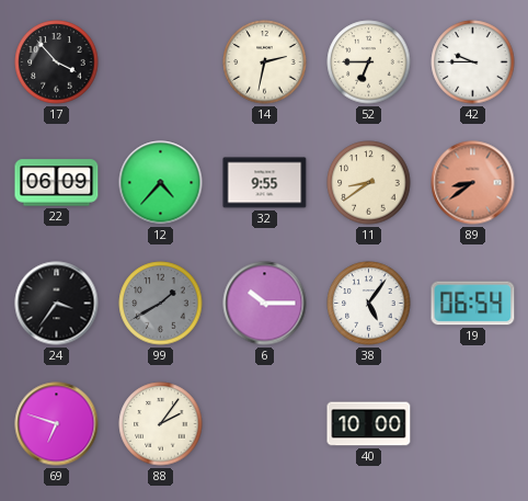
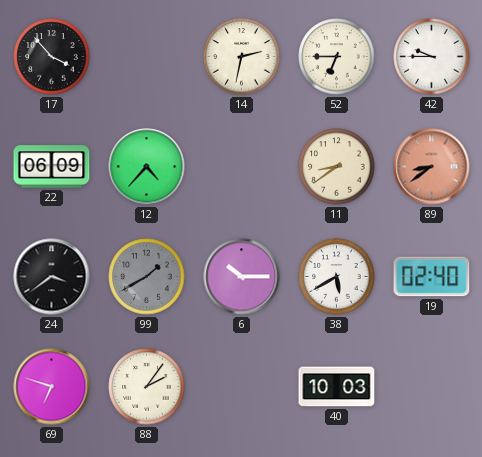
32: 9:55 -> none
24: 3:36 -> 3:39
38: 5:06 -> 5:40
19: 06:54 -> 02:40
40: 10:00 -> 10:03
